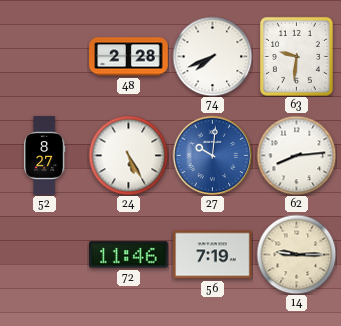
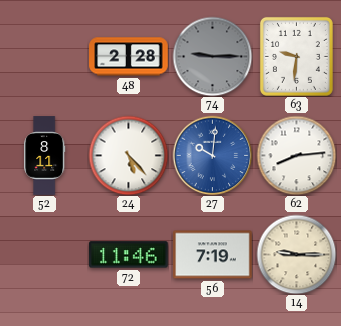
74: 7:41 -> 9:15
74 dial: white -> grey
52: 8:27 -> 8:11
24: 5:25 -> 5:23
